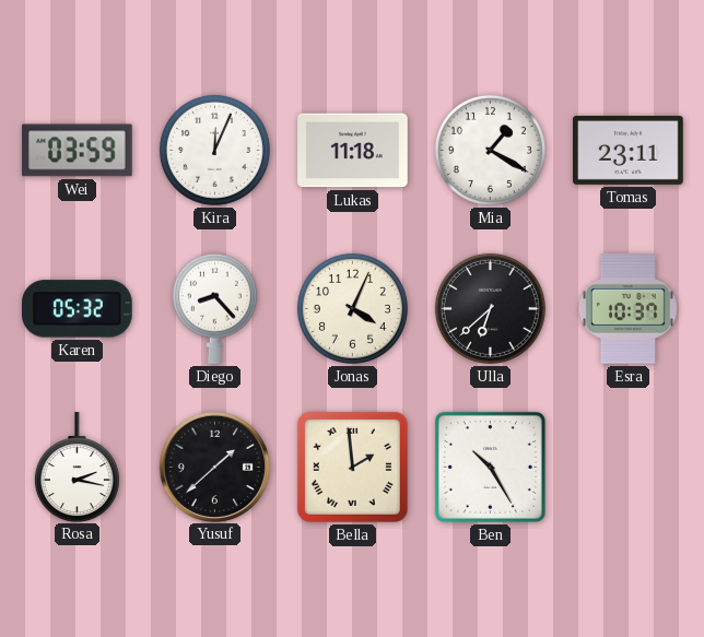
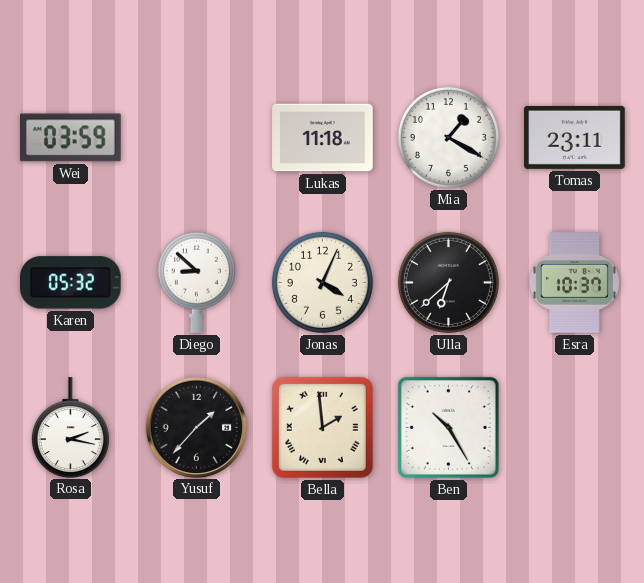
Kira: 12:04 -> none
Diego: 8:23 -> 8:52
Yusuf: 1:38 -> 1:37
